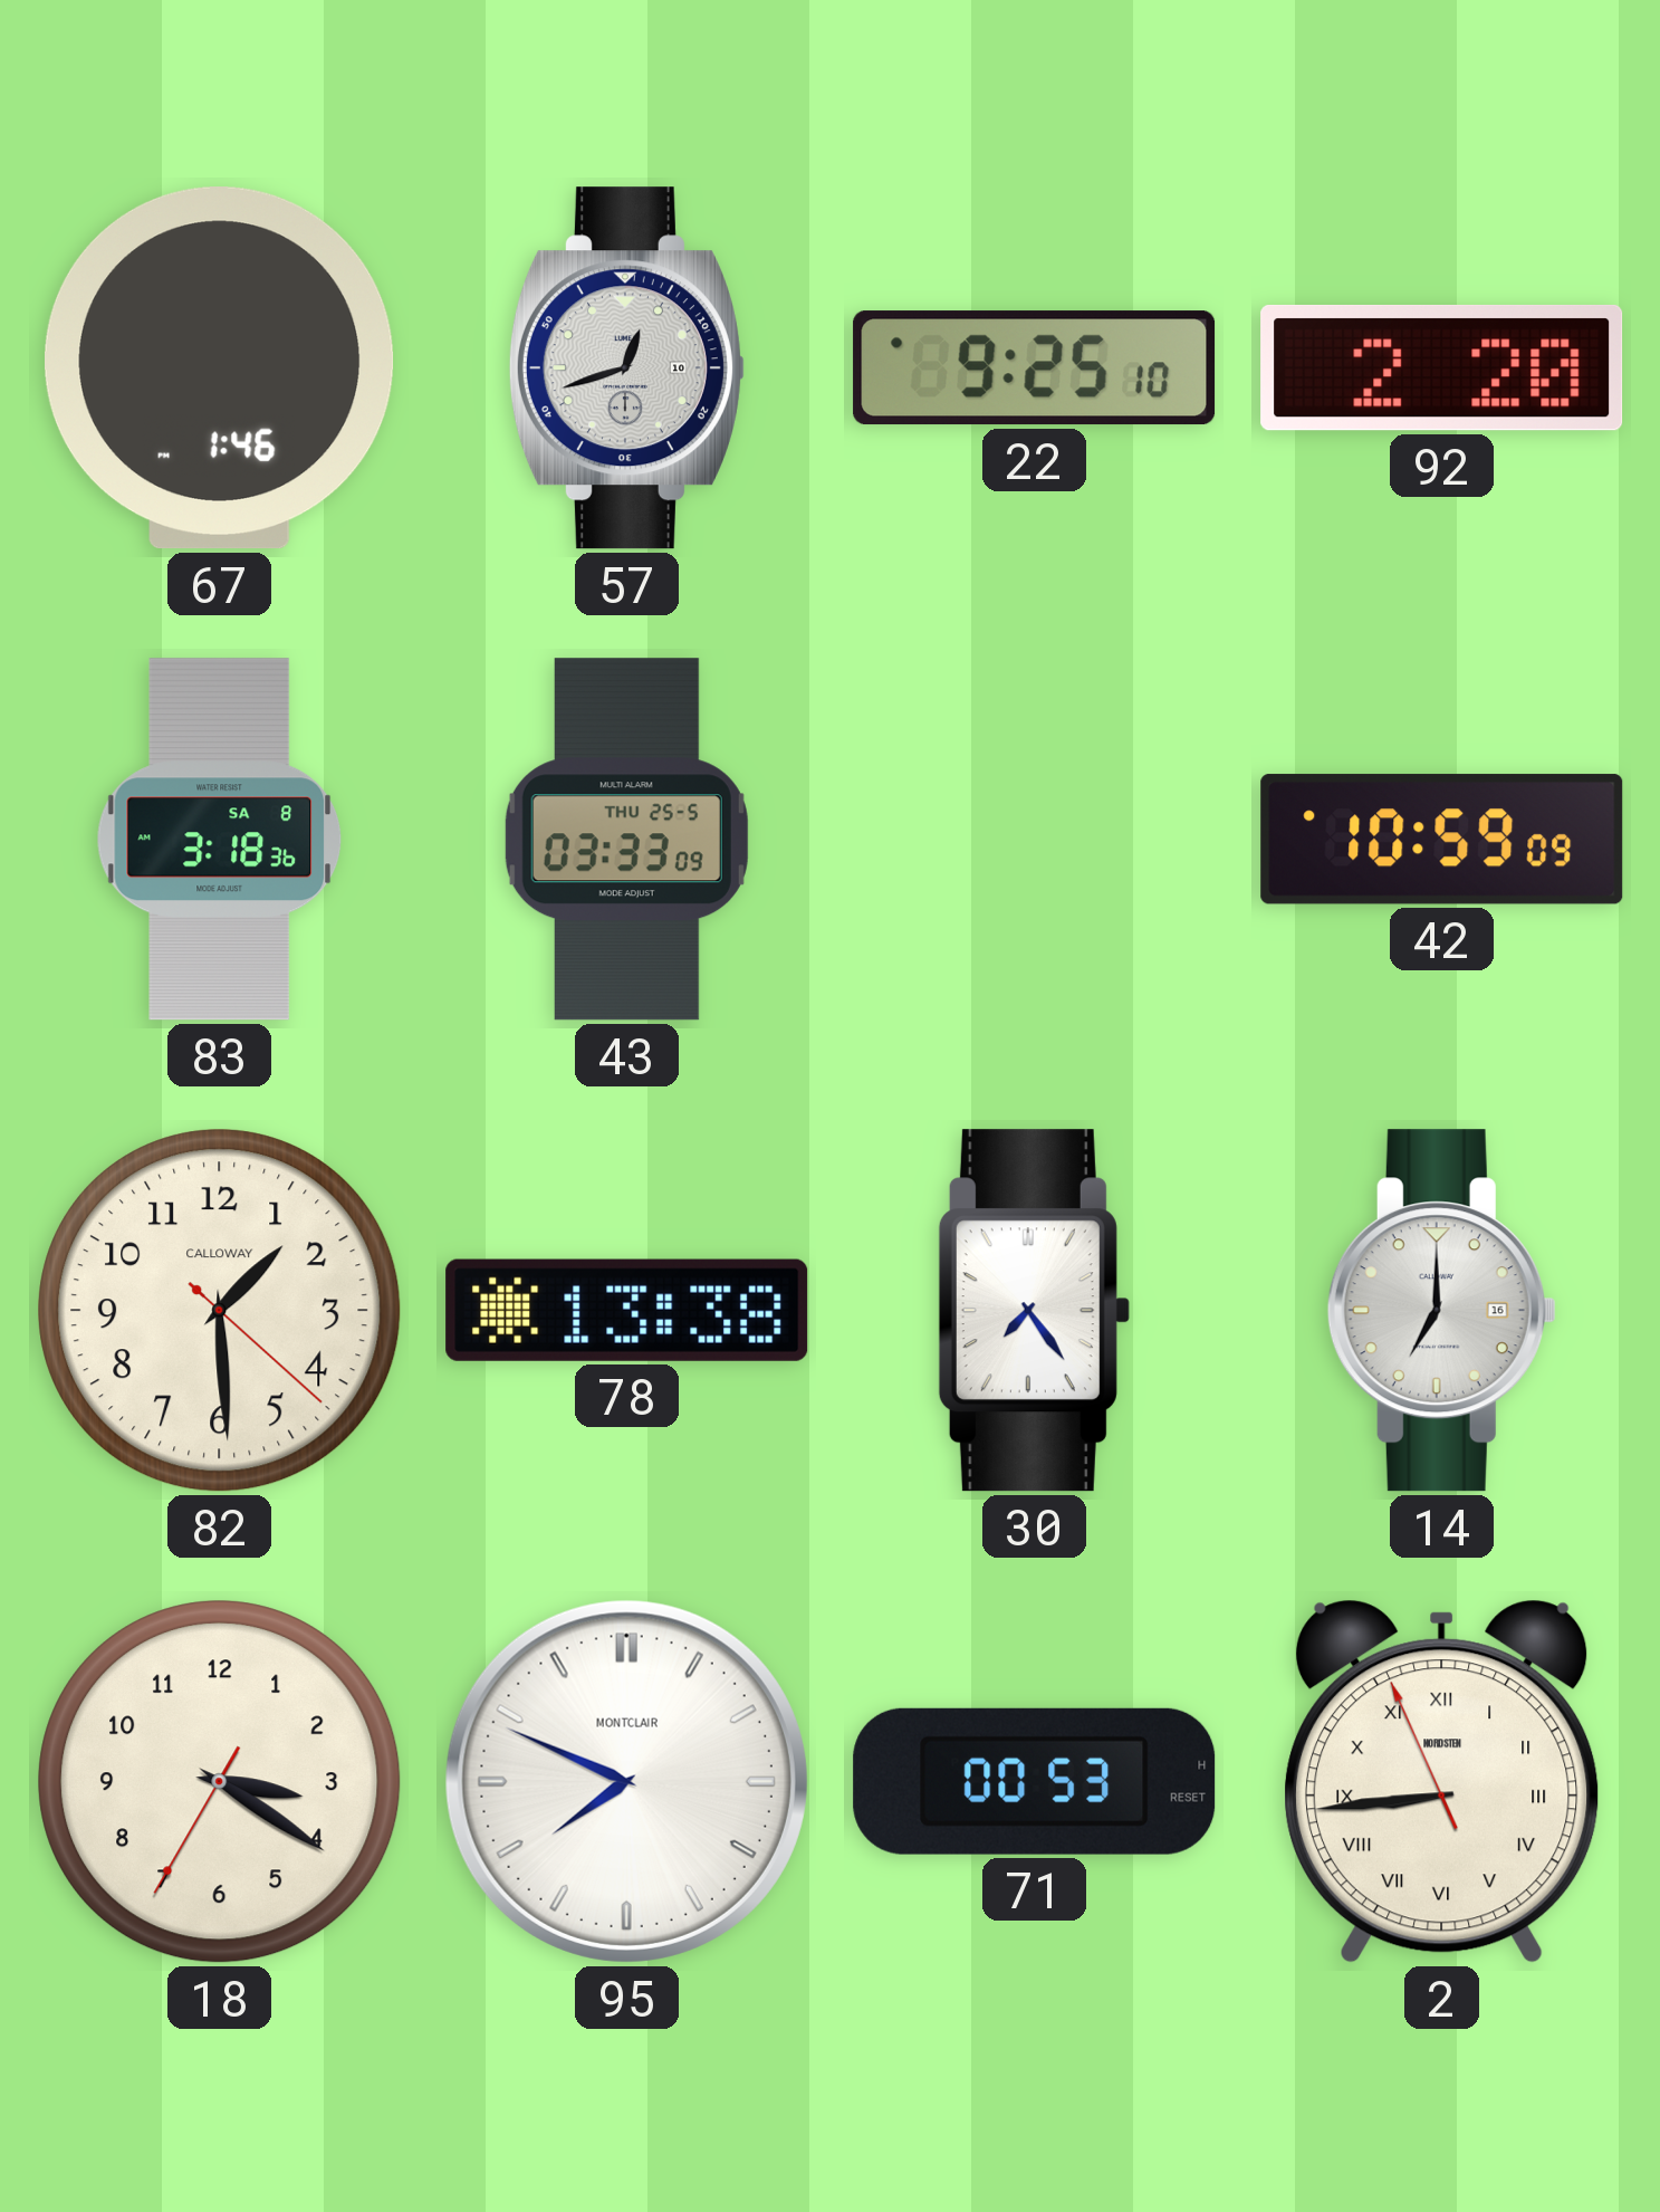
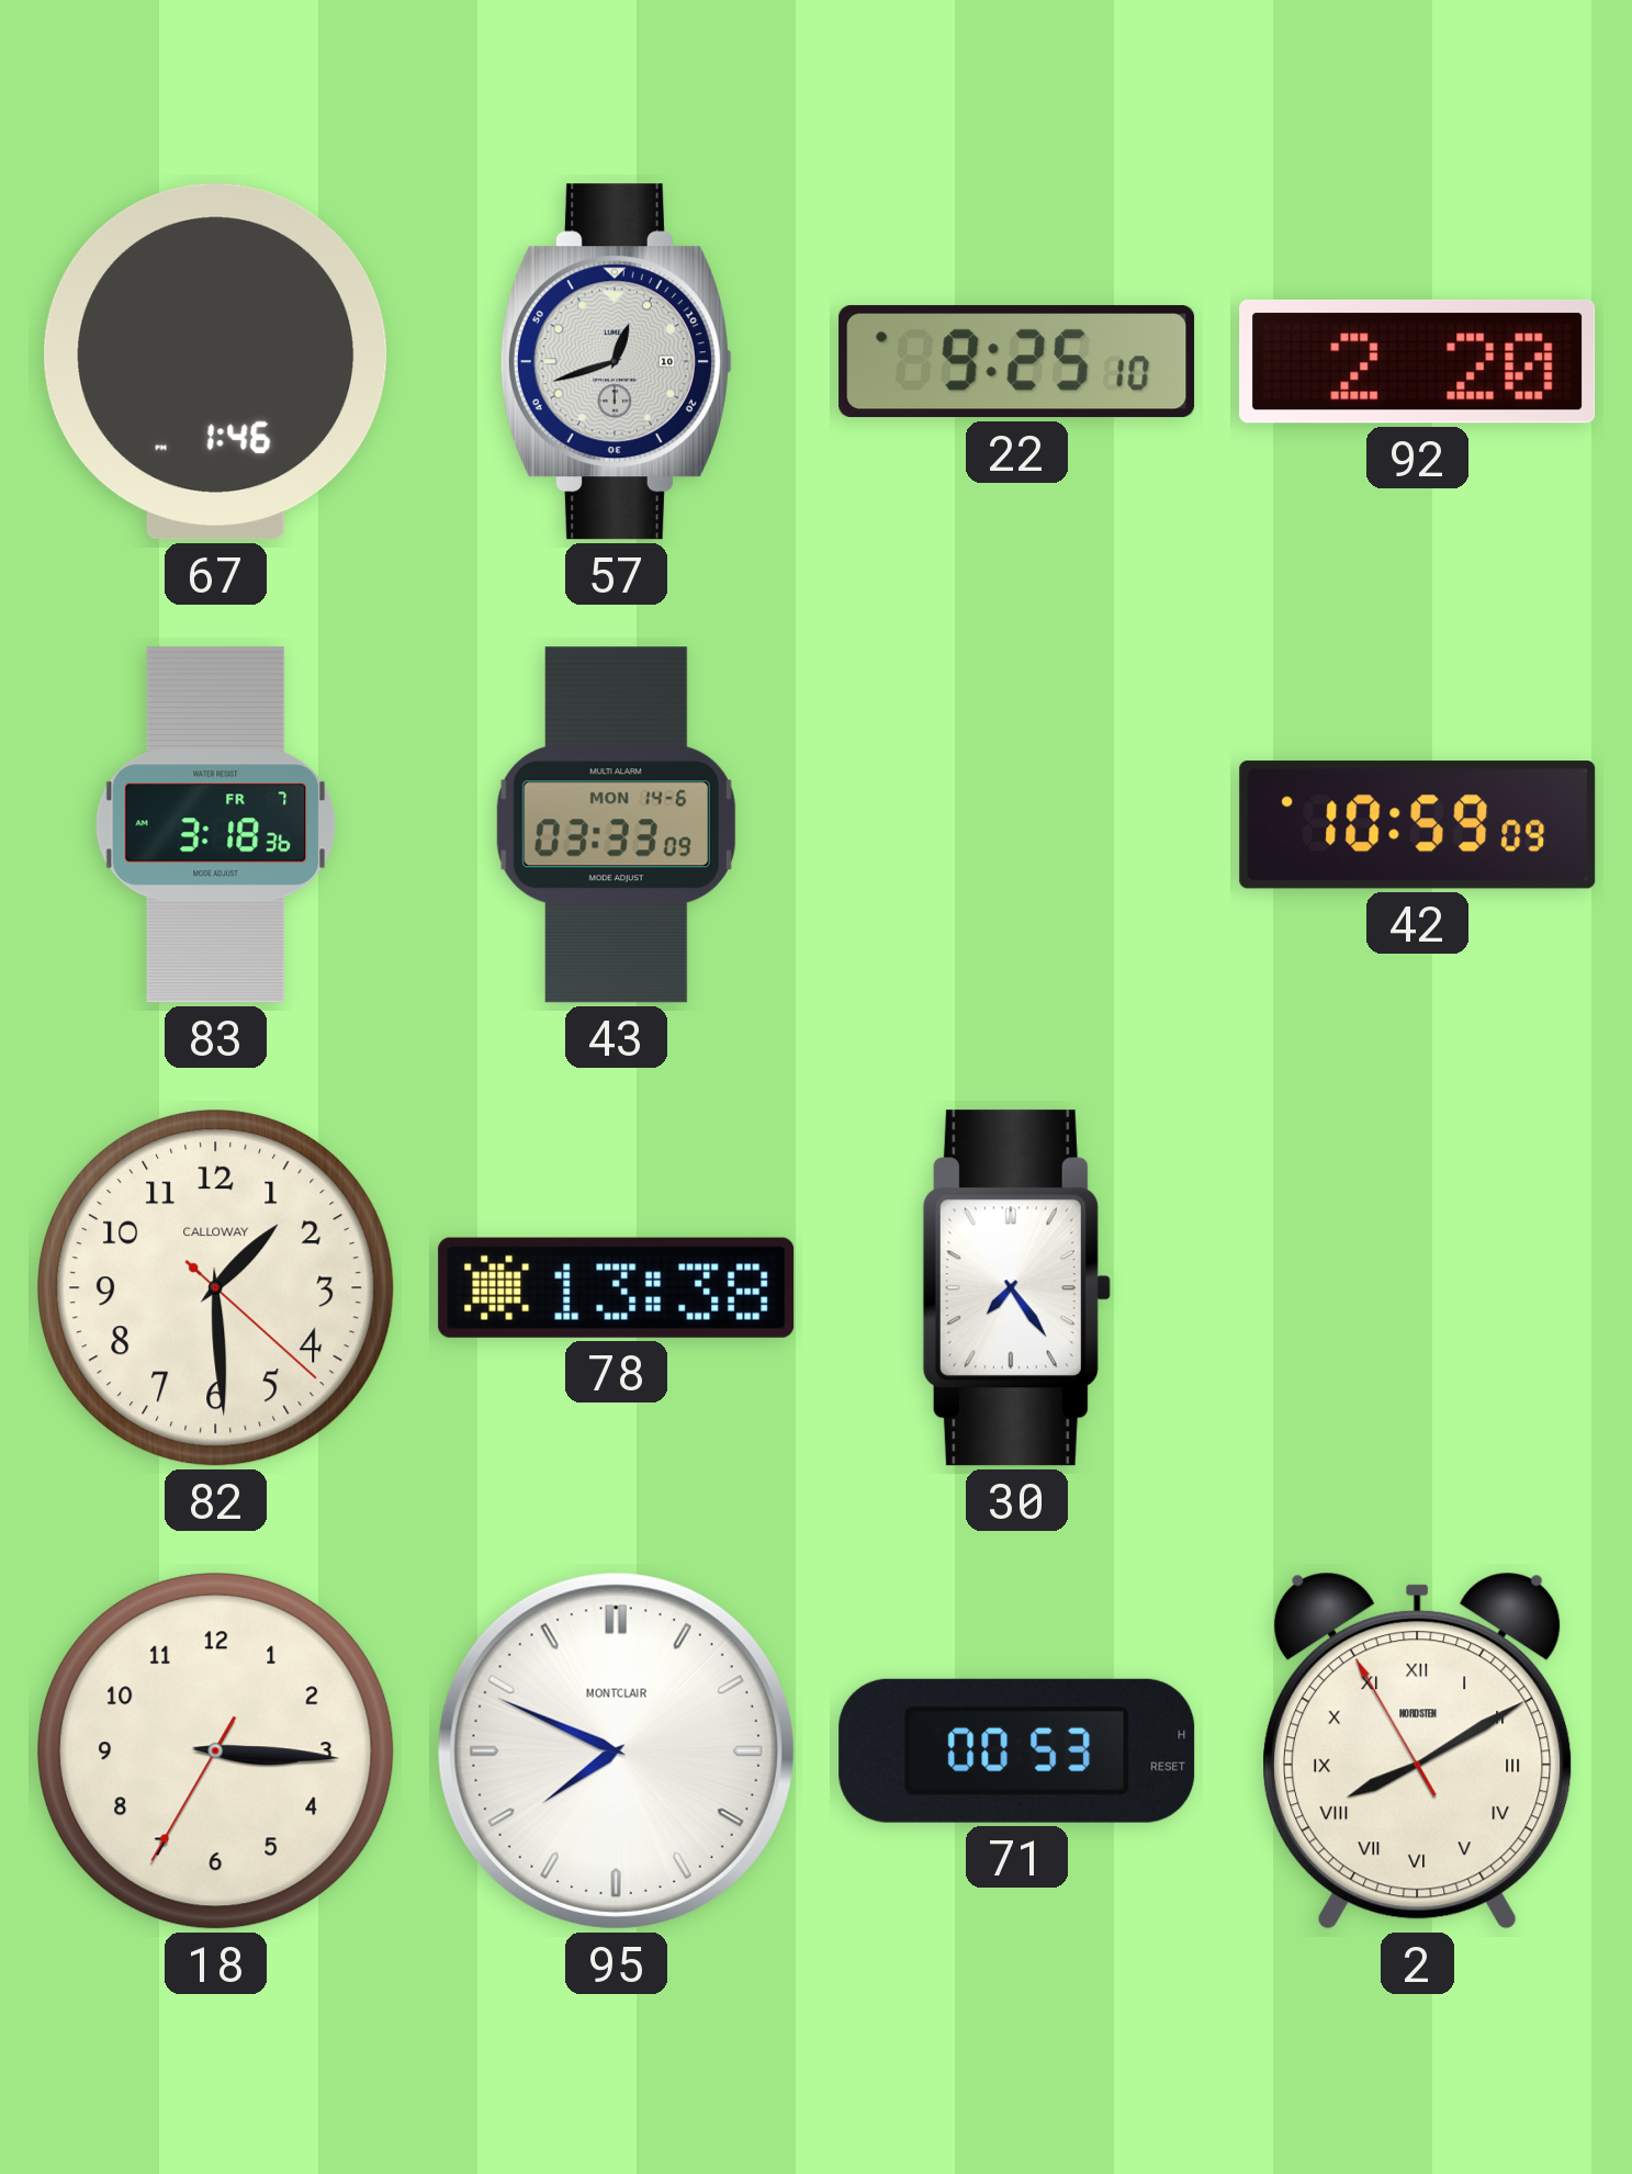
83 date: SA 8 -> FR 7
43 date: THU 25-5 -> MON 14-6
14: 7:00 -> none
18: 3:20 -> 3:15
2: 8:43 -> 8:09
